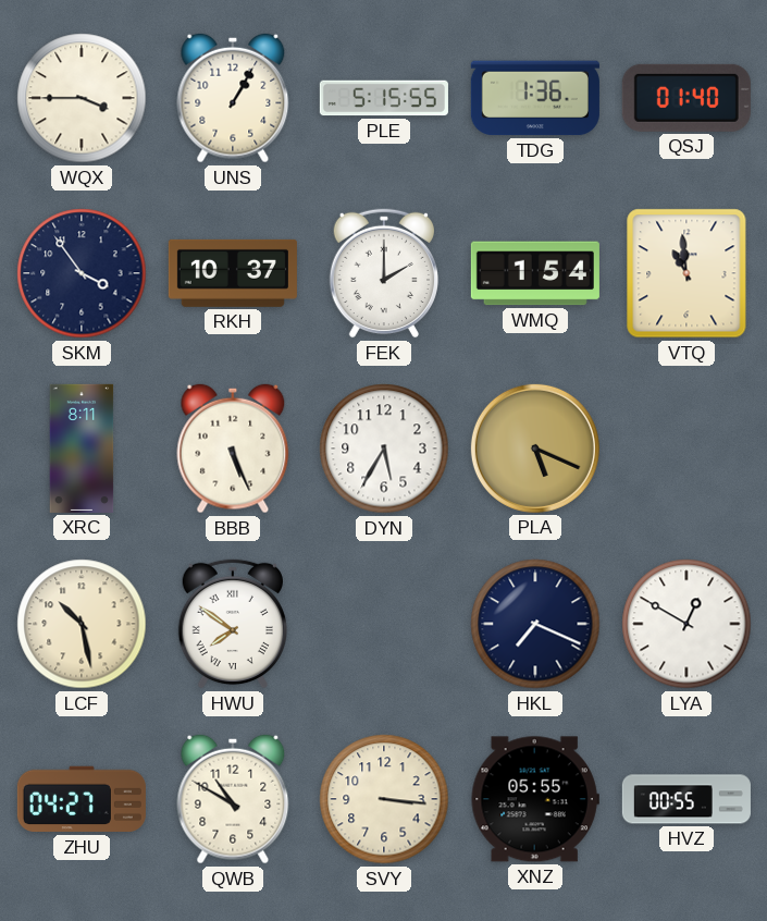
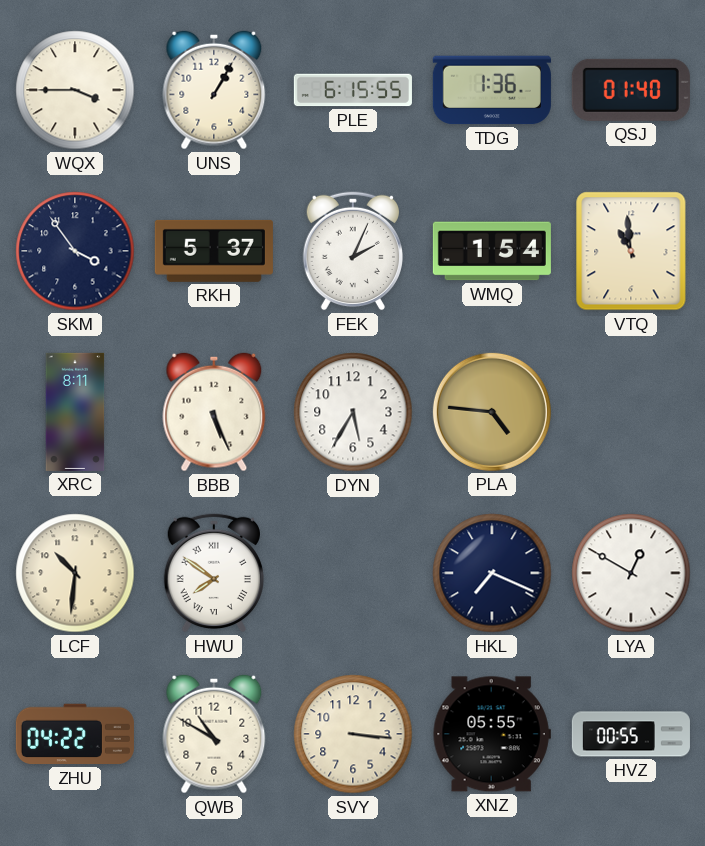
PLE: 5:15 -> 6:15
RKH: 10:37 -> 5:37
FEK: 2:00 -> 2:04
PLA: 5:19 -> 4:46
LCF: 10:28 -> 10:31
ZHU: 04:27 -> 04:22
